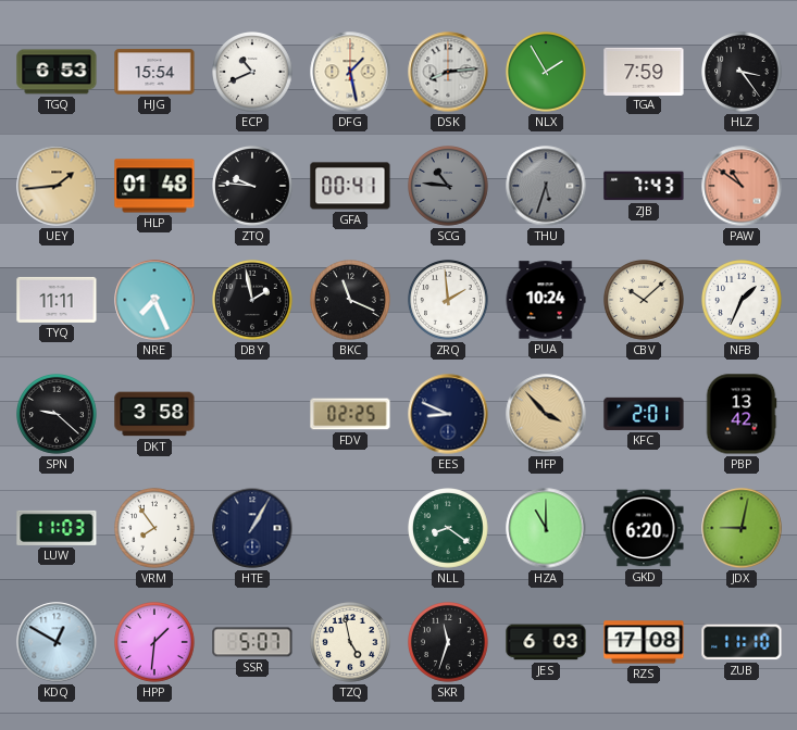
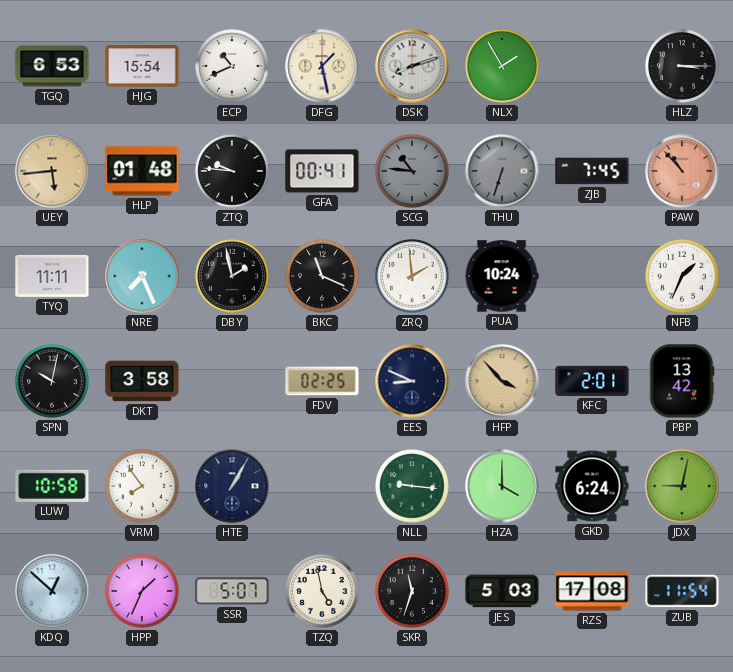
DSK: 8:14 -> 8:12
TGA: 7:59 -> none
HLZ: 3:24 -> 3:15
UEY: 1:44 -> 5:44
THU: 5:33 -> 6:33
ZJB: 7:43 -> 7:45
PAW: 10:51 -> 10:53
CBV: 10:08 -> none
SPN: 9:22 -> 10:02
LUW: 11:03 -> 10:58
NLL: 8:21 -> 9:16
HZA: 11:00 -> 4:00
GKD: 6:20 -> 6:24
KDQ: 12:50 -> 12:52
HPP: 1:31 -> 1:34
JES: 6:03 -> 5:03
ZUB: 11:10 -> 11:54
